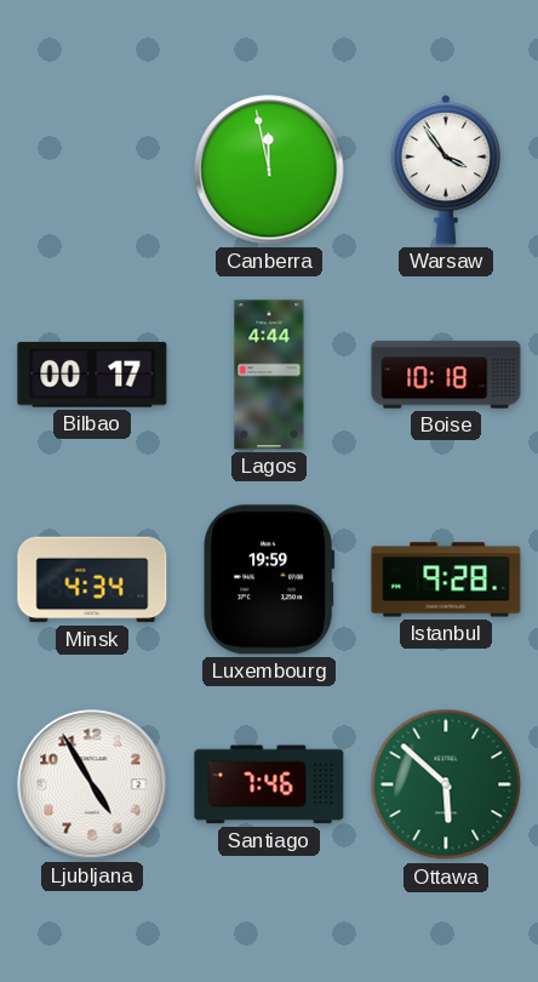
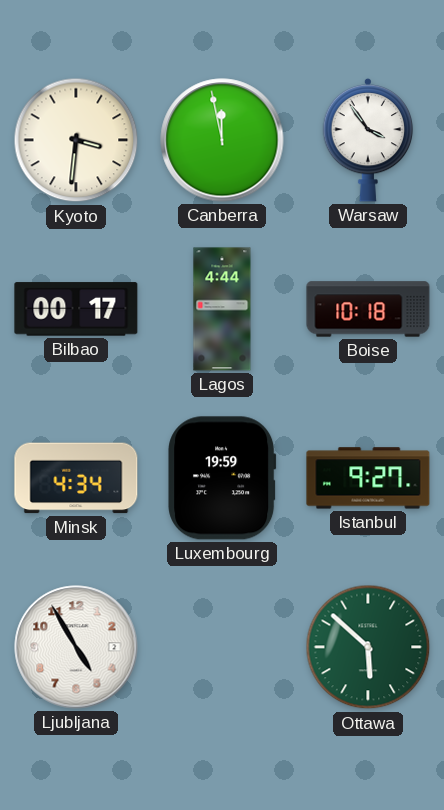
Kyoto: none -> 3:31
Istanbul: 9:28 -> 9:27
Santiago: 7:46 -> none
